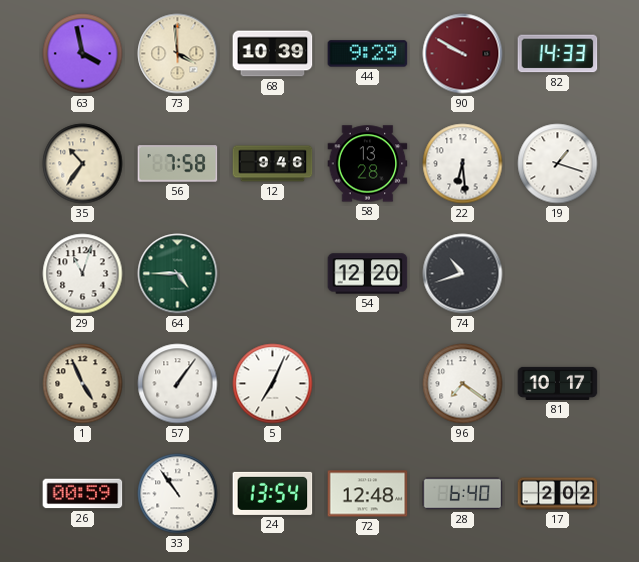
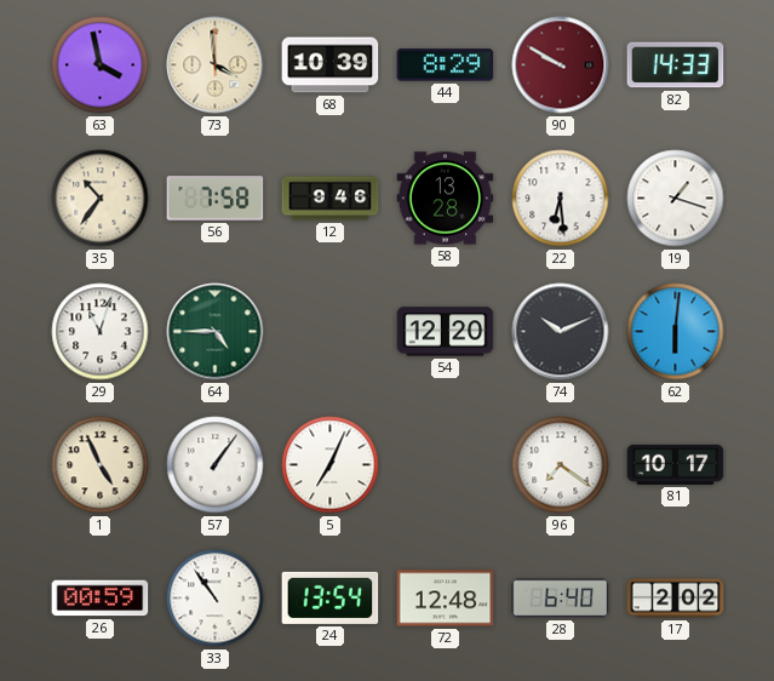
44: 9:29 -> 8:29
74: 10:42 -> 10:11
62: none -> 6:01
